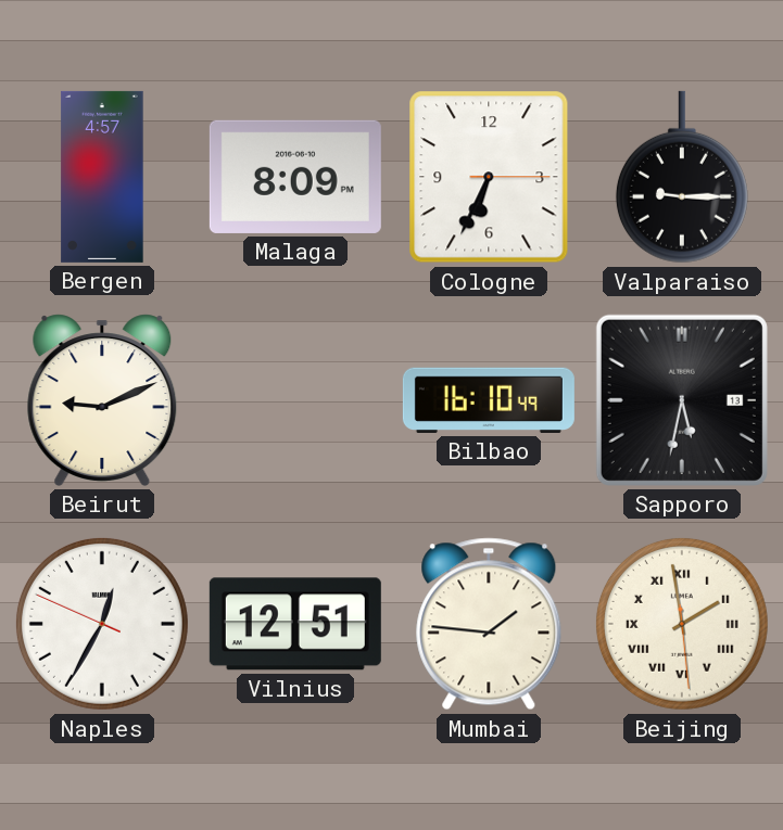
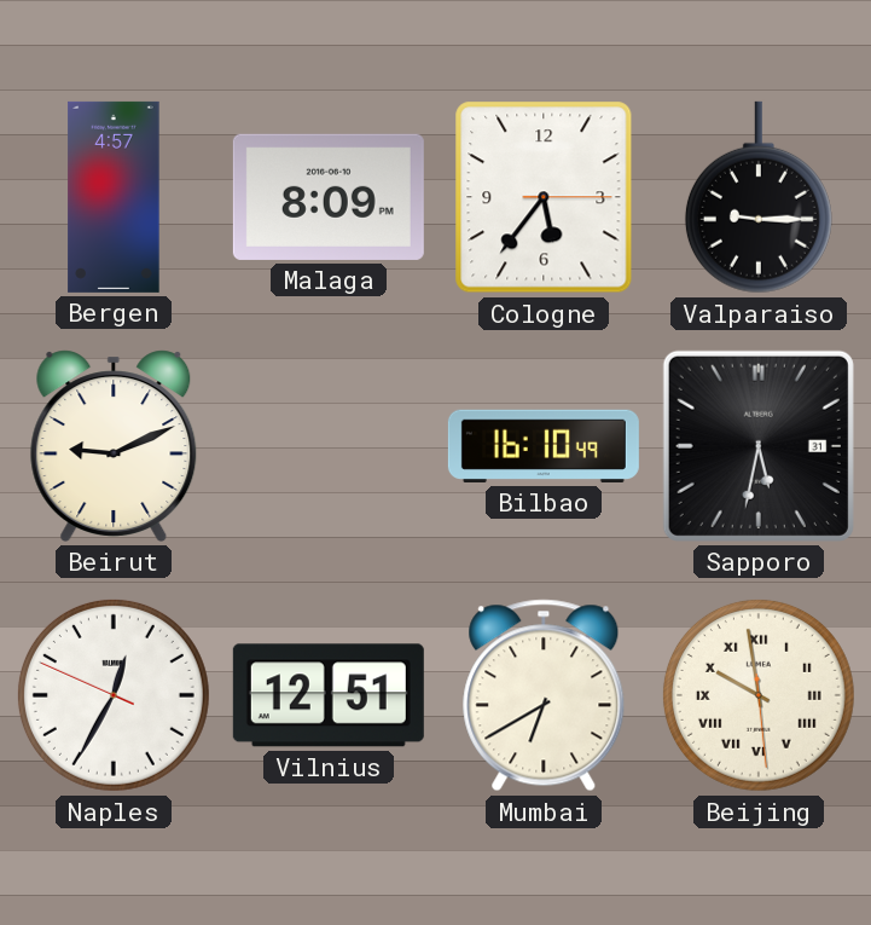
Cologne: 6:34 -> 5:36
Sapporo date: 13 -> 31
Mumbai: 1:46 -> 6:40
Beijing: 1:58 -> 9:58
